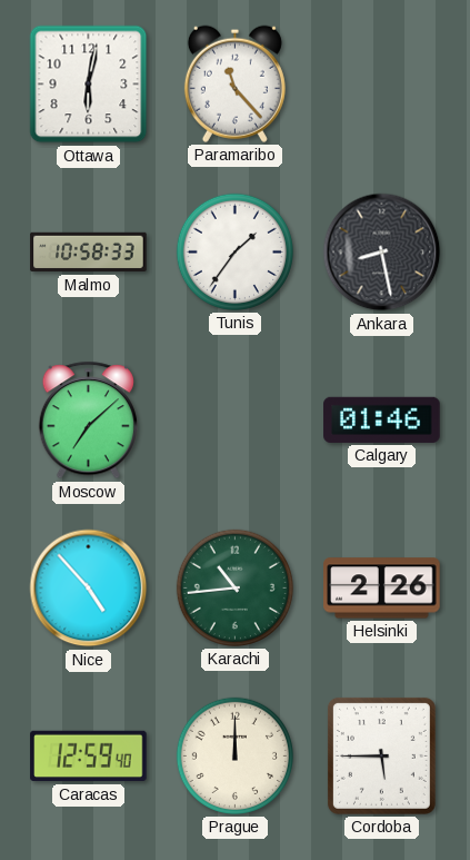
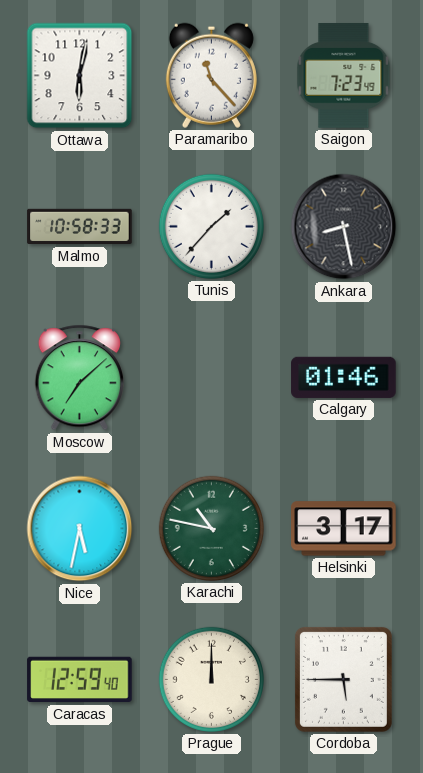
Saigon: none -> 7:23
Tunis: 1:36 -> 1:37
Nice: 4:53 -> 5:32
Karachi: 10:44 -> 10:47
Helsinki: 2:26 -> 3:17
